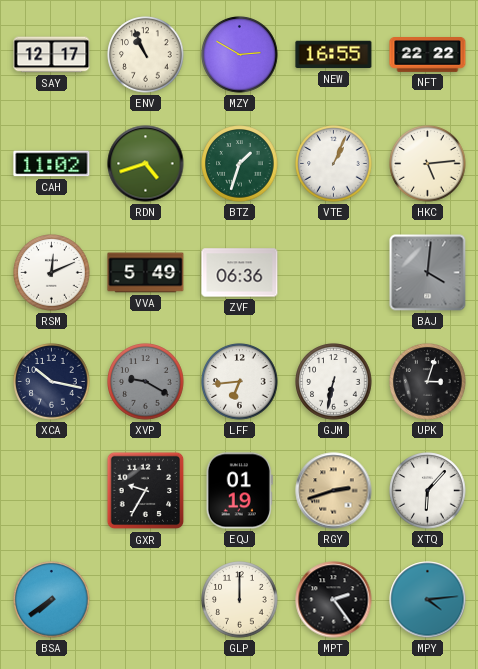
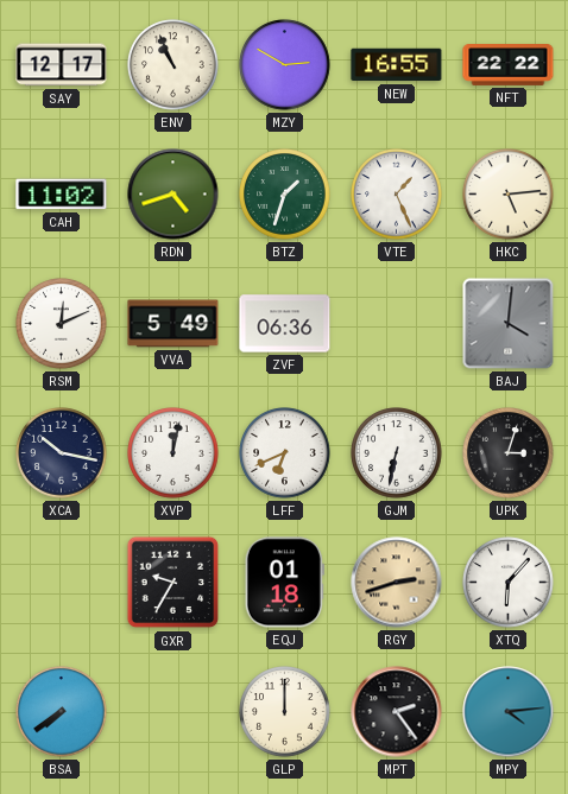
VTE: 1:04 -> 1:26
XVP: 9:20 -> 12:02
XVP dial: grey -> white
LFF: 6:44 -> 6:41
EQJ: 01:19 -> 01:18
